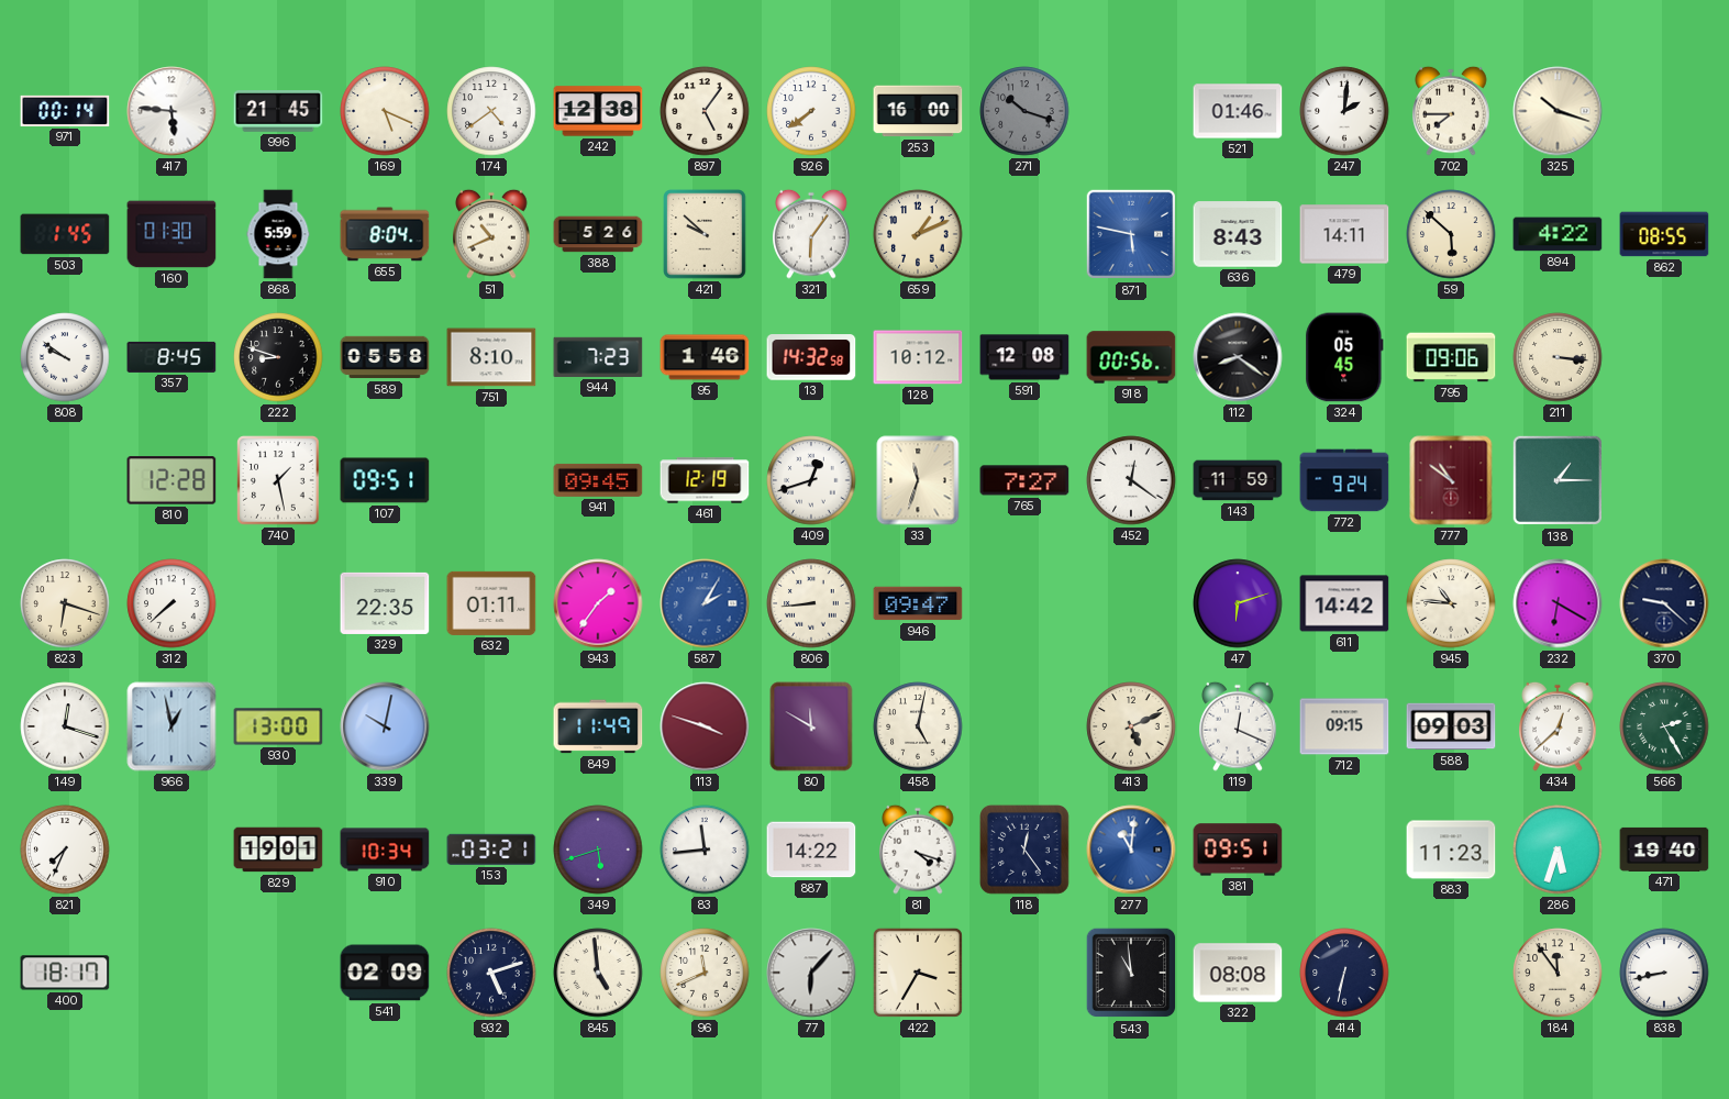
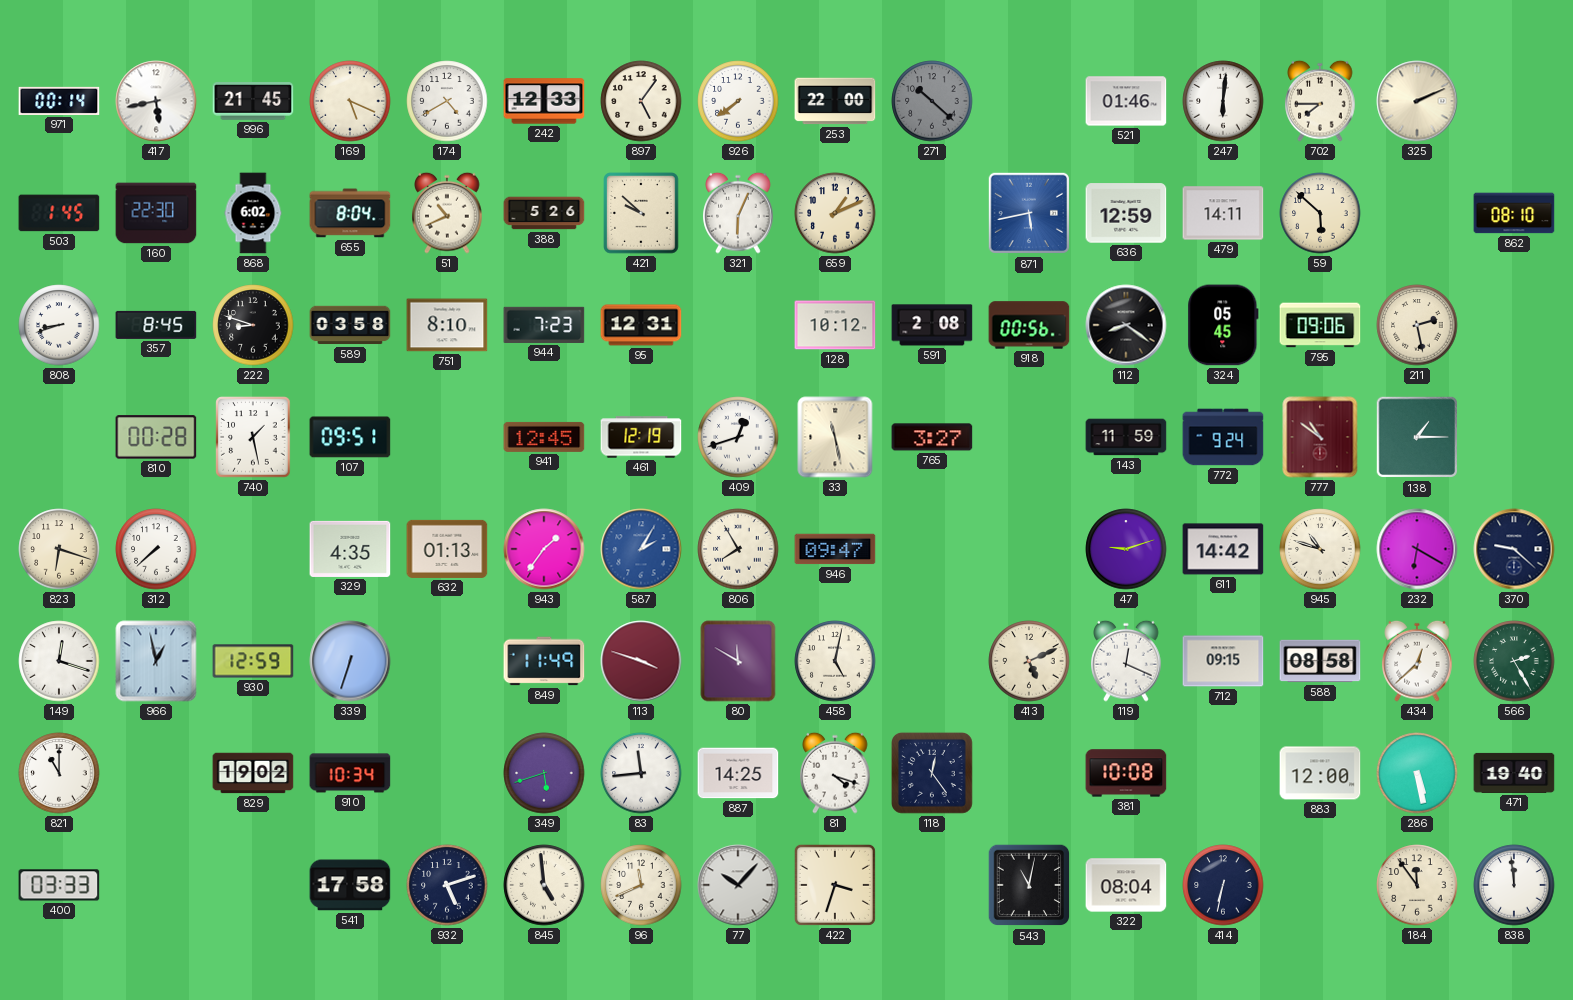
417: 5:46 -> 5:43
174: 4:39 -> 4:40
242: 12:38 -> 12:33
253: 16:00 -> 22:00
271: 10:18 -> 10:22
247: 2:01 -> 6:01
325: 10:18 -> 2:11
160: 01:30 -> 22:30
868: 5:59 -> 6:02
321: 6:06 -> 6:04
871: 5:47 -> 5:43
636: 8:43 -> 12:59
894: 4:22 -> none
862: 08:55 -> 08:10
808: 9:51 -> 8:42
589: 05:58 -> 03:58
95: 1:46 -> 12:31
13: 14:32 -> none
591: 12:08 -> 2:08
211: 3:16 -> 2:28
810: 12:28 -> 00:28
941: 09:45 -> 12:45
33: 11:33 -> 11:28
765: 7:27 -> 3:27
452: 12:21 -> none
329: 22:35 -> 4:35
632: 01:11 -> 01:13
806: 8:44 -> 7:55
47: 6:12 -> 9:12
945: 10:46 -> 10:48
930: 13:00 -> 12:59
339: 10:02 -> 6:33
588: 09:03 -> 08:58
821: 7:34 -> 11:00
829: 19:01 -> 19:02
153: 03:21 -> none
887: 14:22 -> 14:25
277: 11:01 -> none
381: 09:51 -> 10:08
883: 11:23 -> 12:00
286: 5:33 -> 5:28
400: 18:17 -> 03:33
541: 02:09 -> 17:58
77: 6:07 -> 10:07
422: 3:35 -> 3:33
543: 10:59 -> 11:02
322: 08:08 -> 08:04
838: 8:43 -> 11:59
